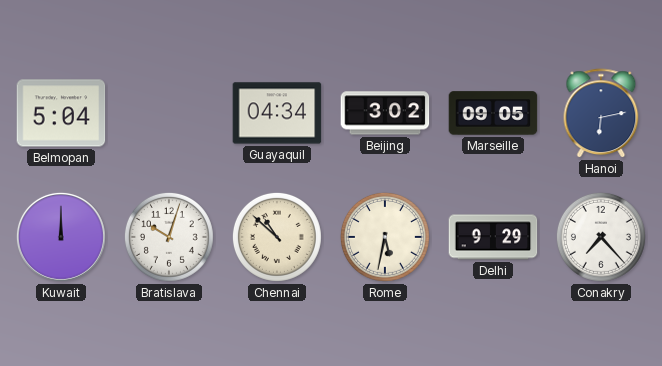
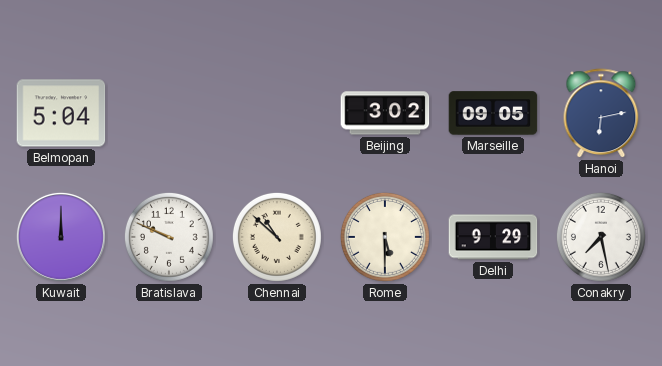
Guayaquil: 04:34 -> none
Bratislava: 10:03 -> 9:49
Rome: 5:32 -> 5:30
Conakry: 7:23 -> 7:28
